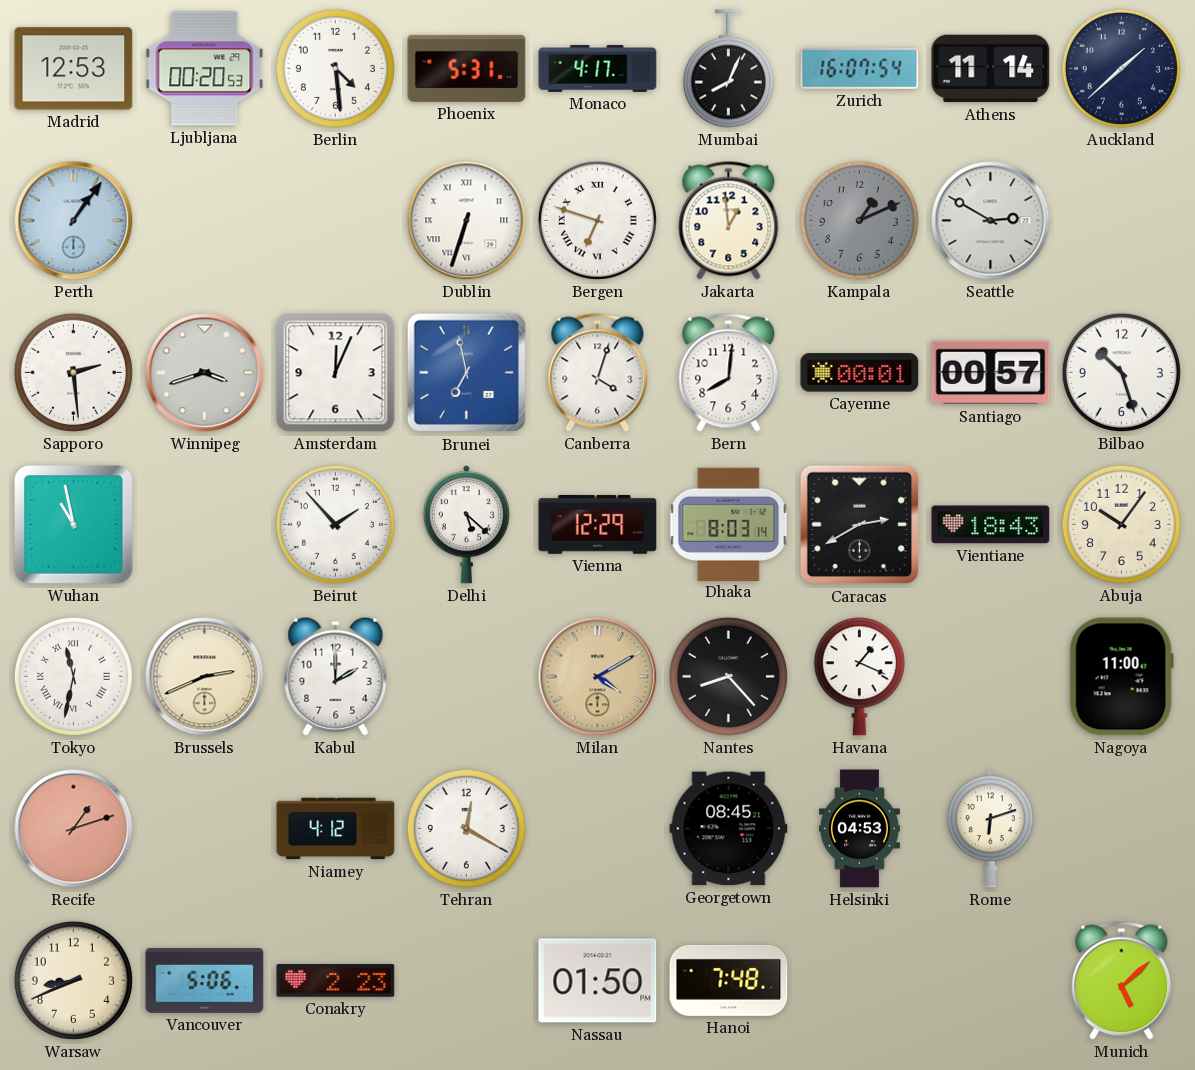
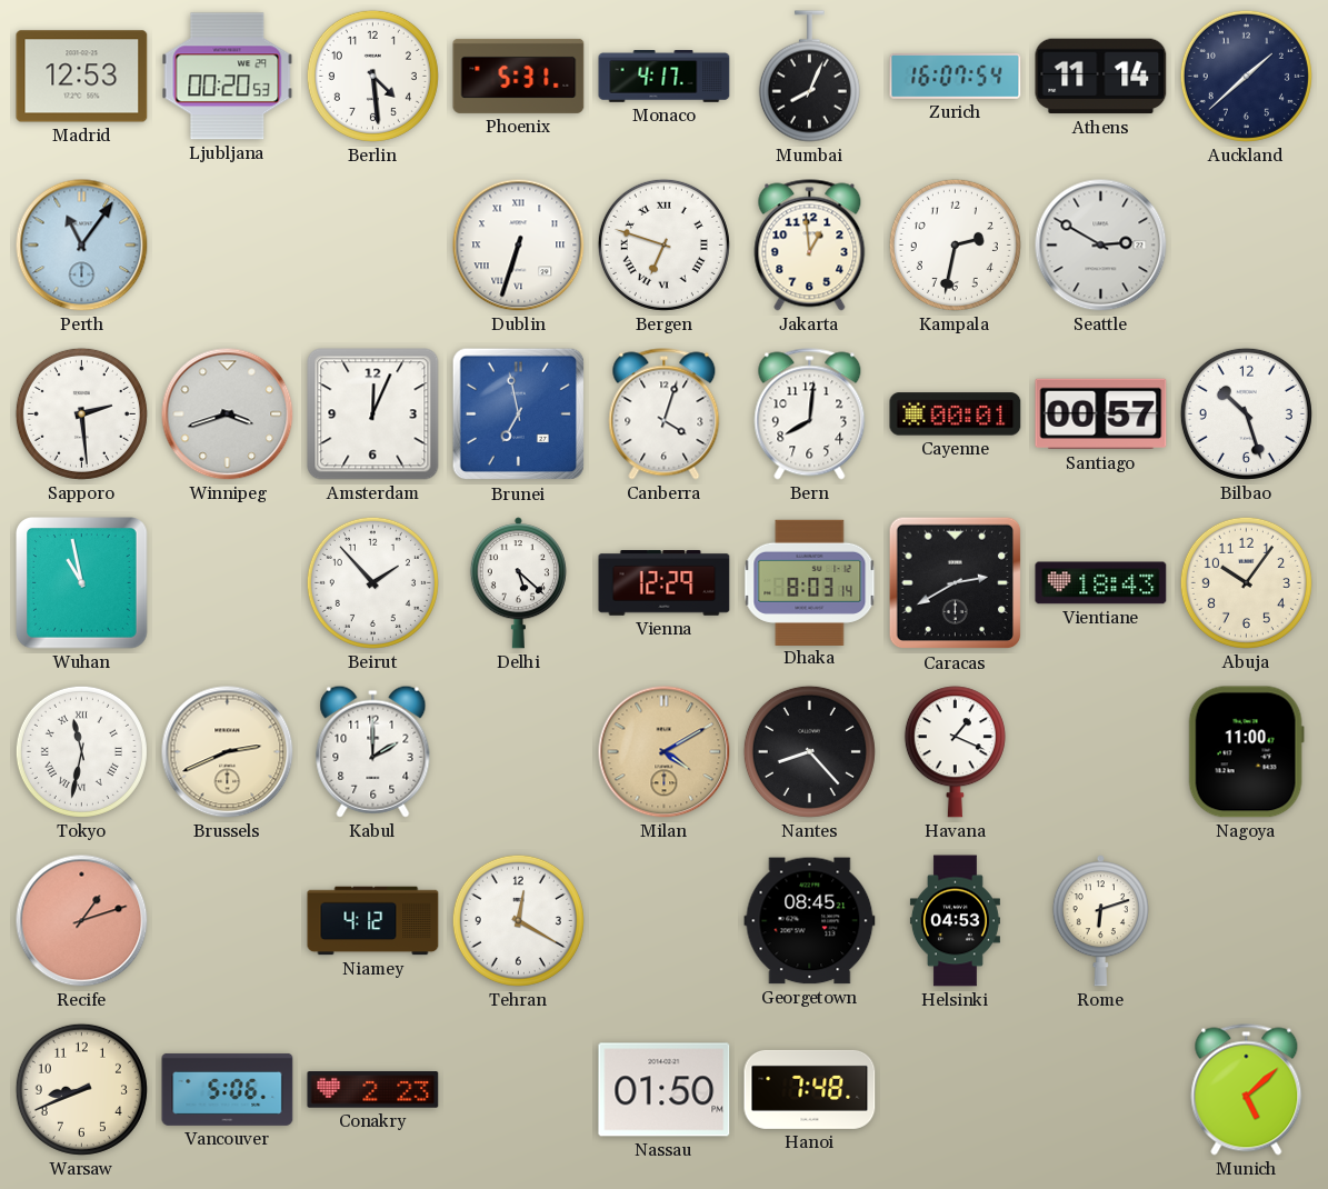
Perth: 1:06 -> 11:06
Kampala: 1:11 -> 2:32
Kampala dial: grey -> white
